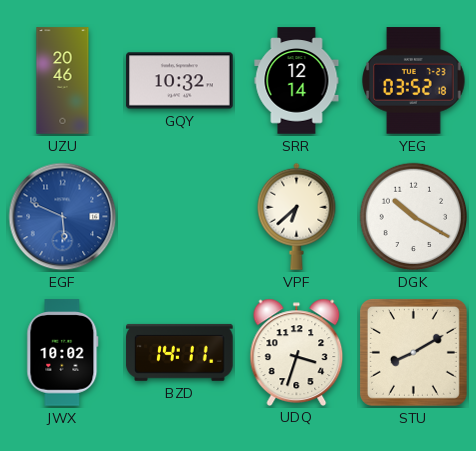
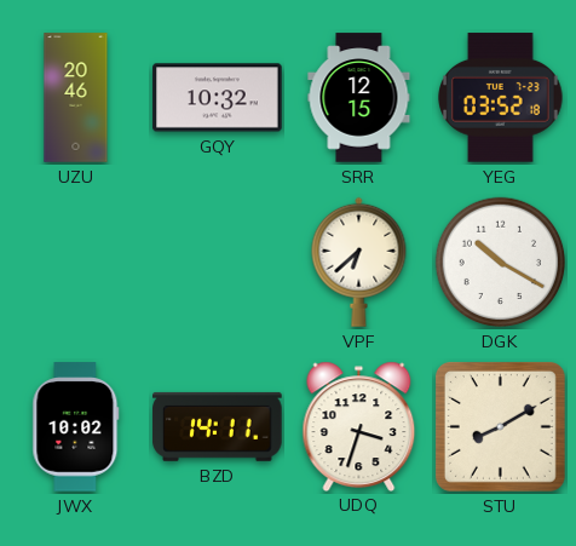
SRR: 12:14 -> 12:15
EGF: 5:49 -> none
